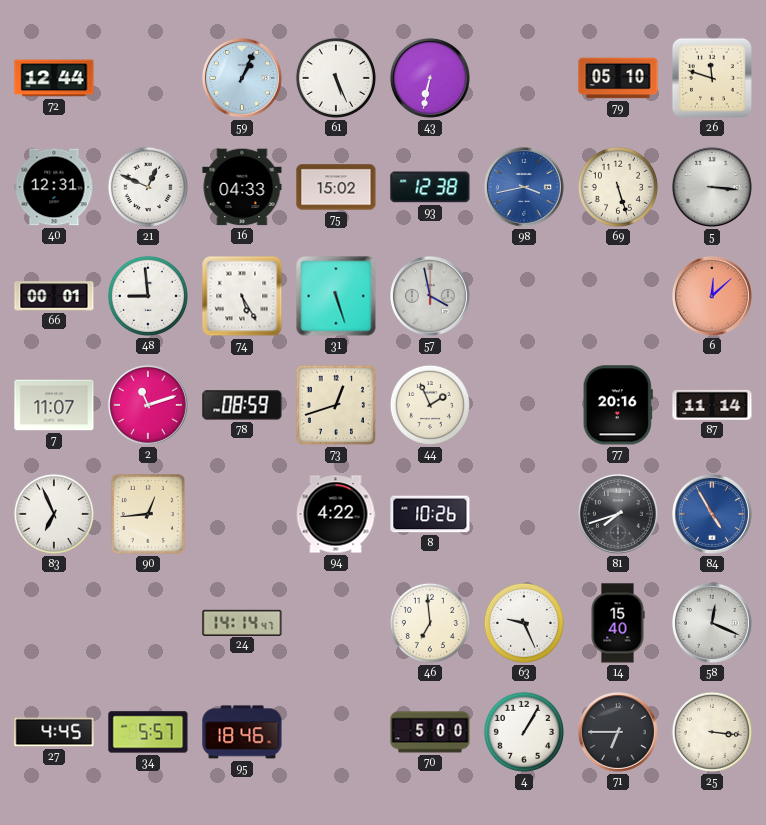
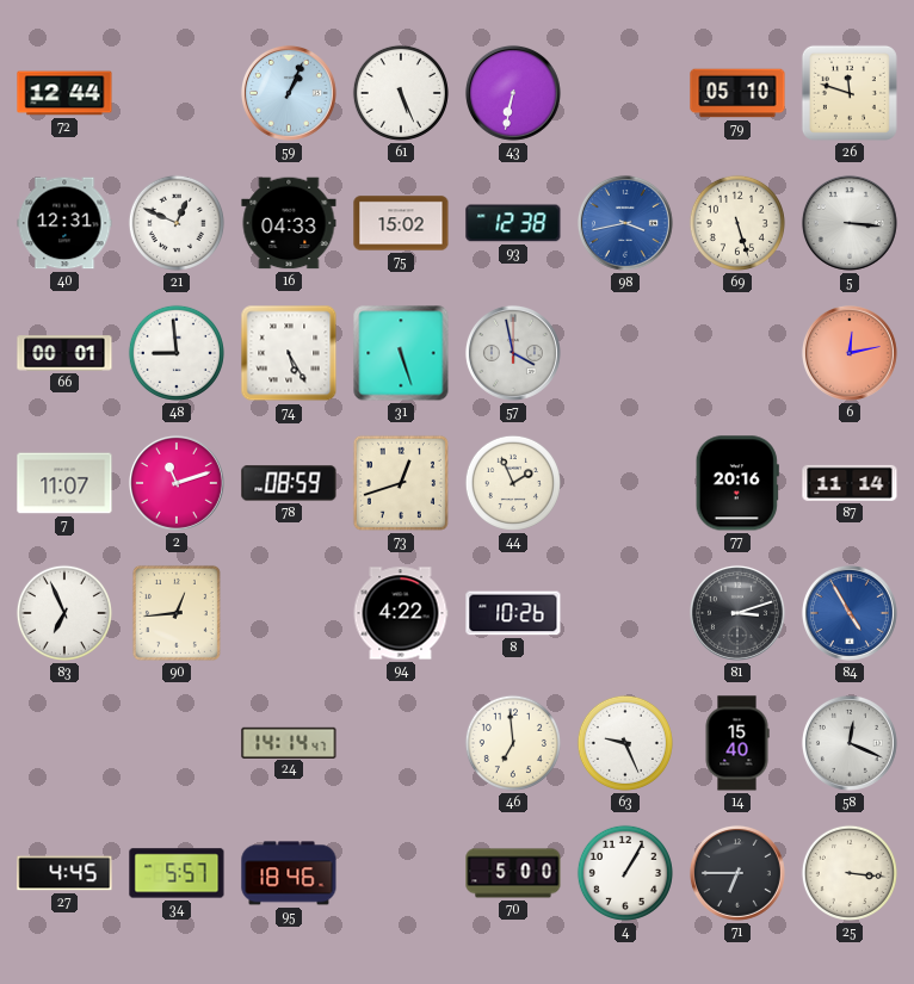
6: 12:08 -> 12:13
81: 7:42 -> 3:12
